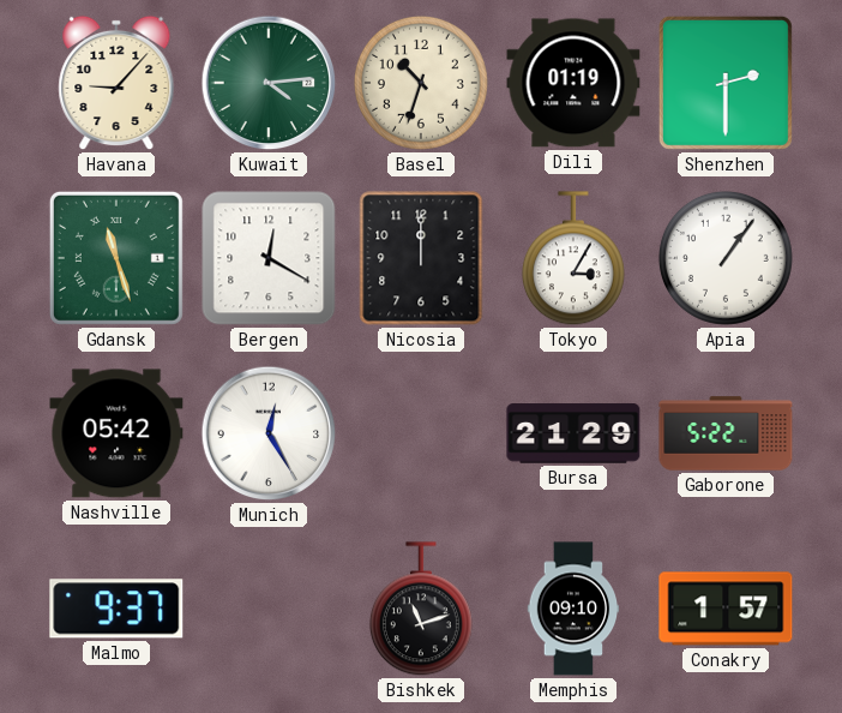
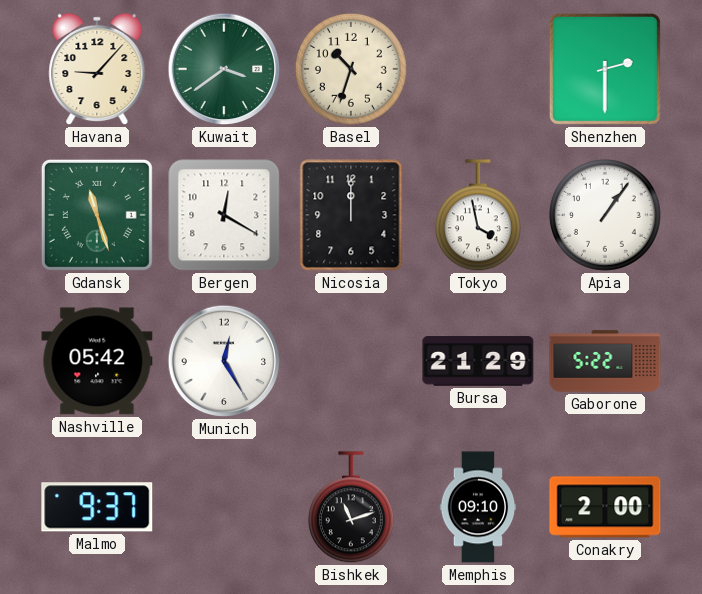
Kuwait: 4:14 -> 3:39
Dili: 01:19 -> none
Tokyo: 3:05 -> 3:58
Conakry: 1:57 -> 2:00
